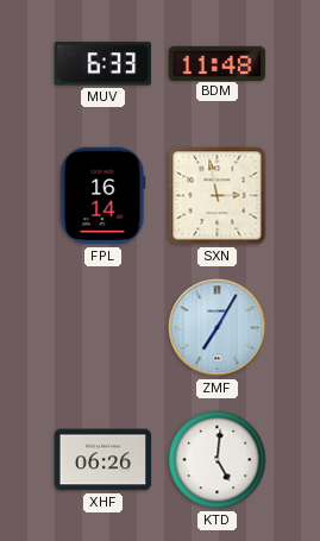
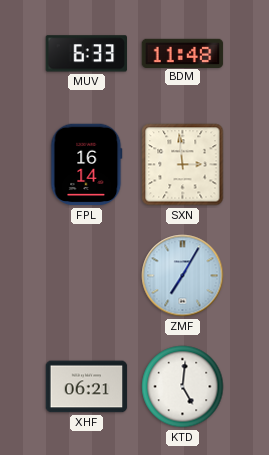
SXN: 2:58 -> 2:59
XHF: 06:26 -> 06:21
